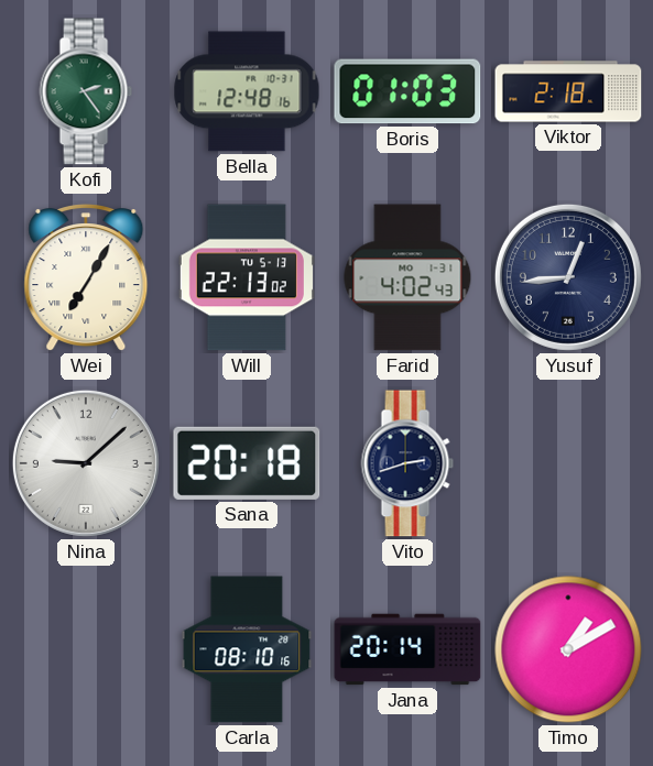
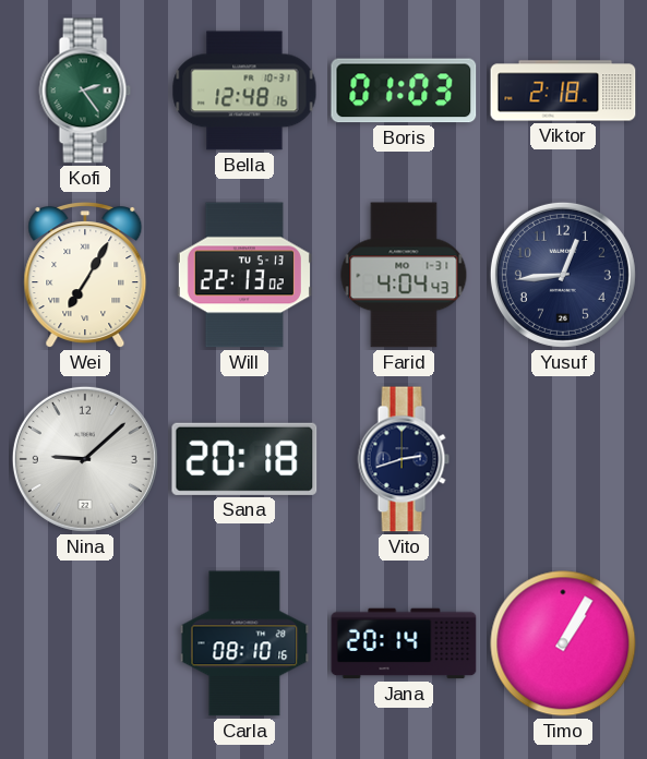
Farid: 4:02 -> 4:04
Timo: 1:10 -> 1:05
